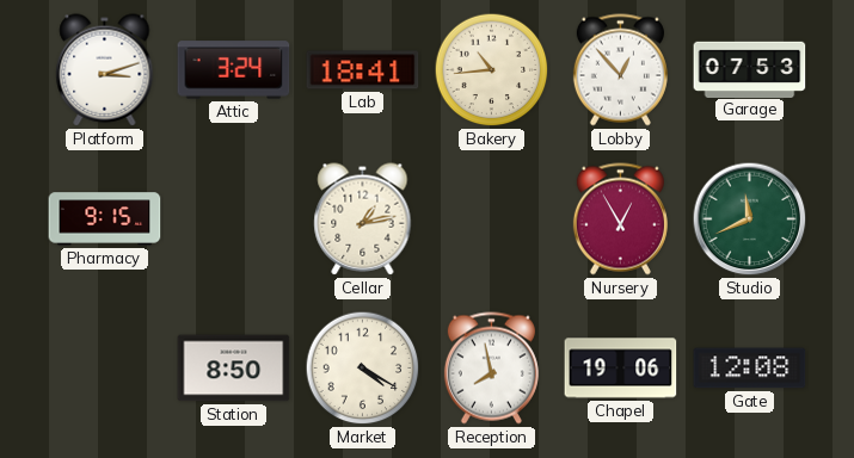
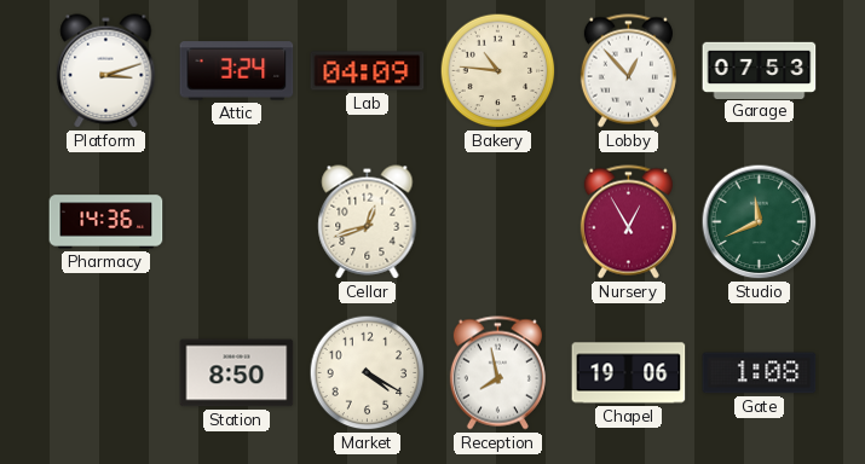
Lab: 18:41 -> 04:09
Bakery: 10:44 -> 10:46
Pharmacy: 9:15 -> 14:36
Cellar: 1:13 -> 12:42
Gate: 12:08 -> 1:08
